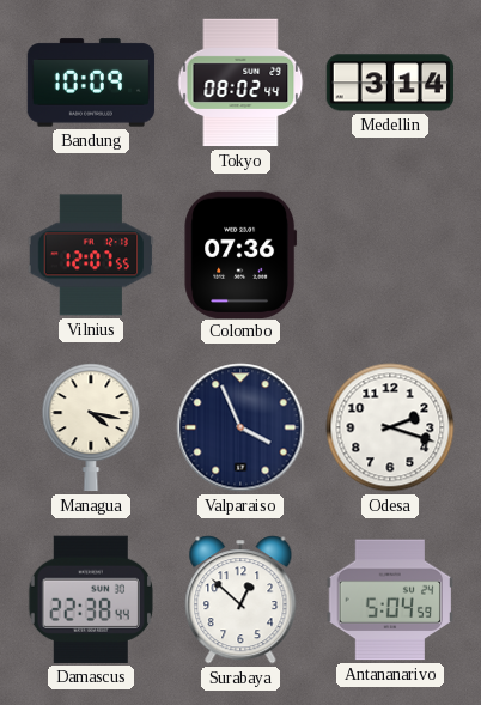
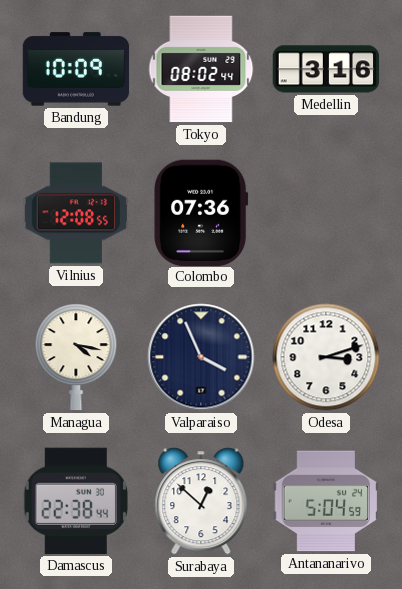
Medellin: 3:14 -> 3:16
Vilnius: 12:07 -> 12:08
Odesa: 2:18 -> 3:12
